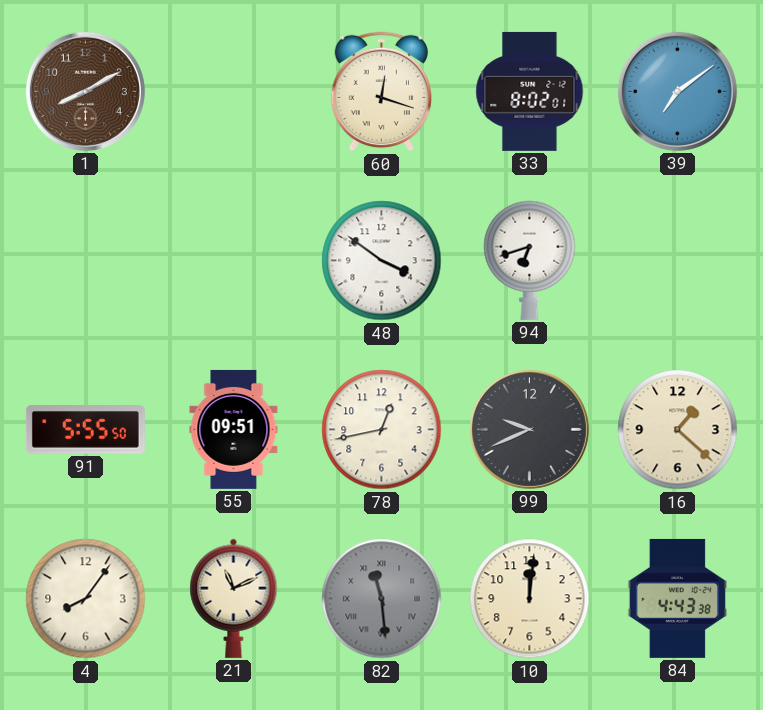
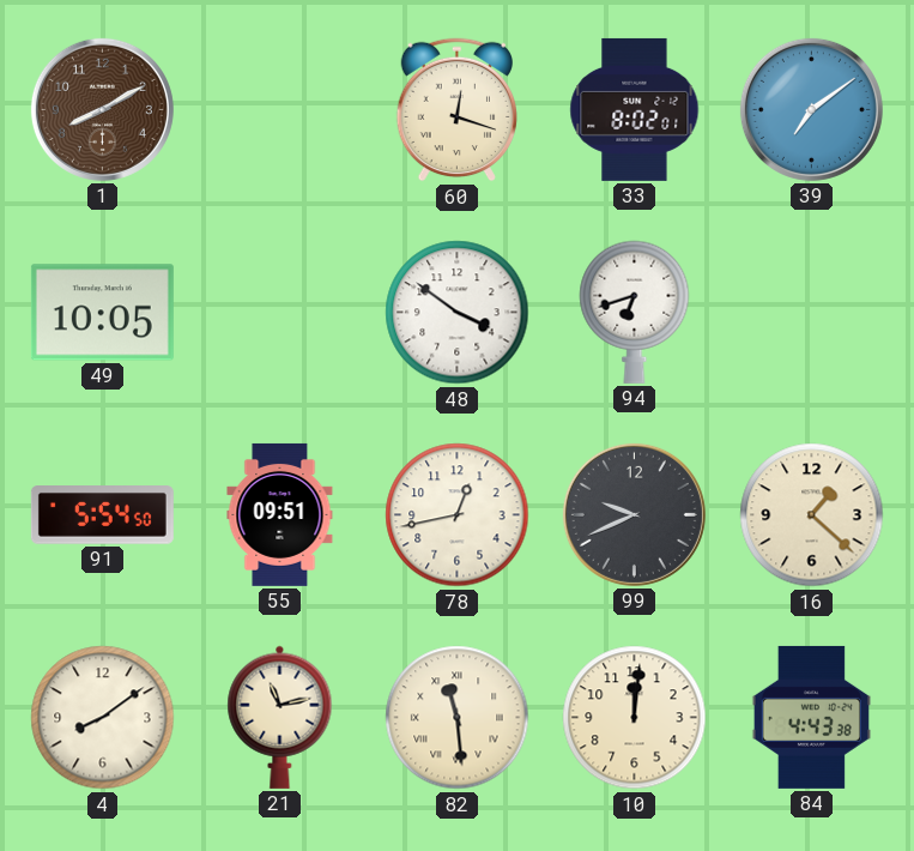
49: none -> 10:05
91: 5:55 -> 5:54
4: 8:06 -> 8:09
21: 11:11 -> 11:13
82 dial: grey -> cream
